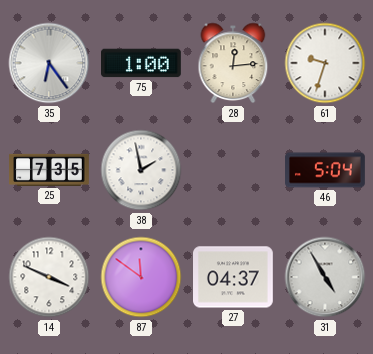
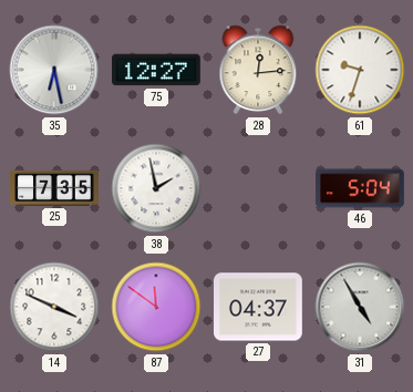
35: 6:24 -> 6:28
75: 1:00 -> 12:27
